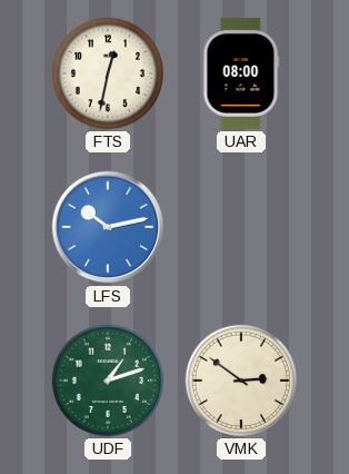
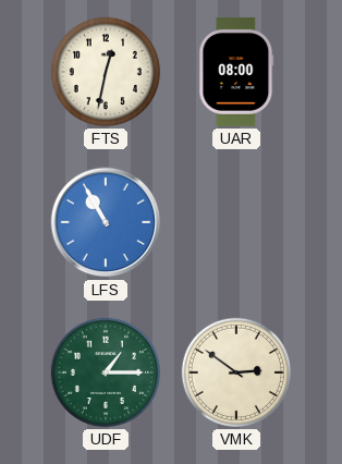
LFS: 10:13 -> 10:55
UDF: 1:12 -> 1:15
